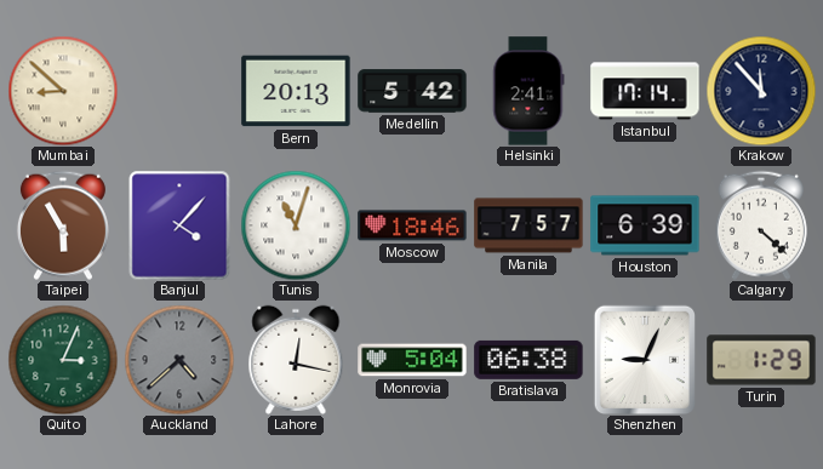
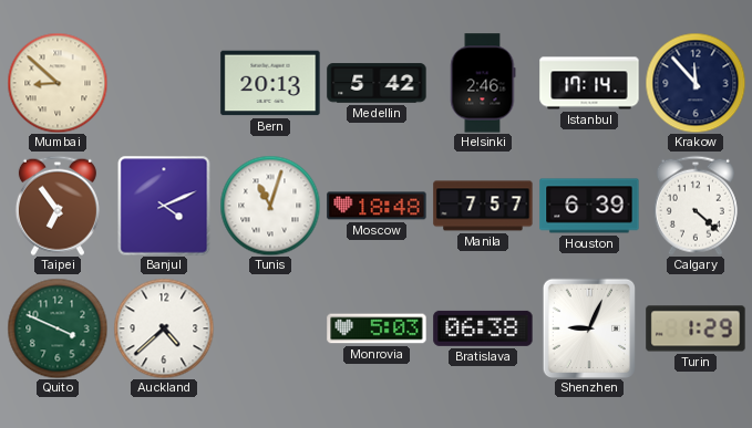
Helsinki: 2:41 -> 2:46
Taipei: 5:55 -> 6:54
Banjul: 4:07 -> 4:11
Moscow: 18:46 -> 18:48
Quito: 3:04 -> 3:49
Auckland dial: grey -> white
Lahore: 12:17 -> none
Monrovia: 5:04 -> 5:03
